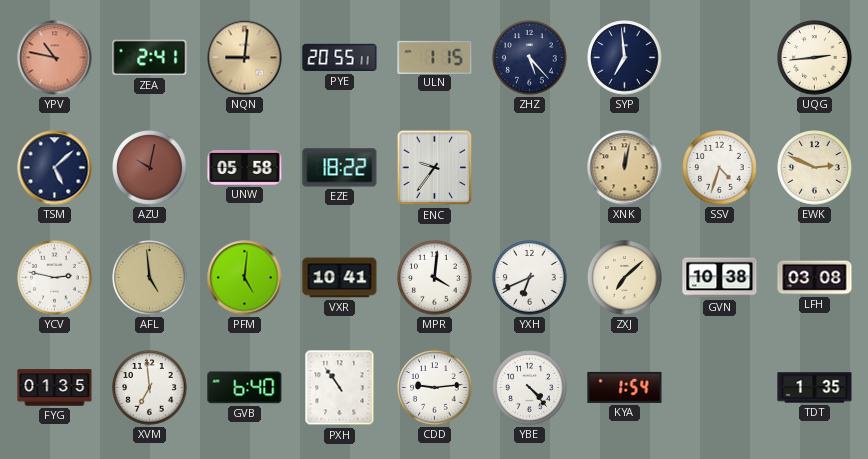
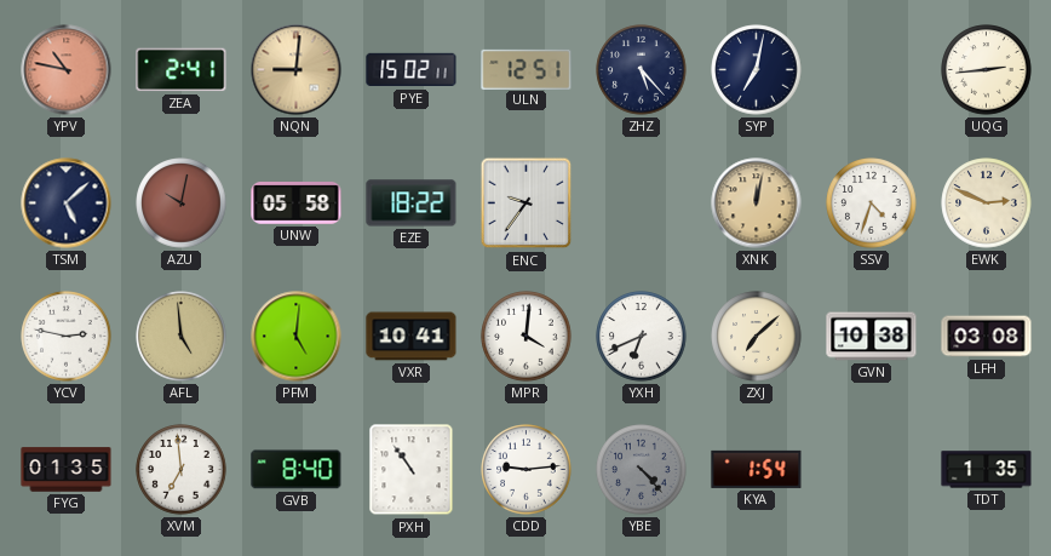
PYE: 20:55 -> 15:02
ULN: 1:15 -> 12:51
SYP: 6:59 -> 7:02
GVB: 6:40 -> 8:40
YBE dial: white -> grey
